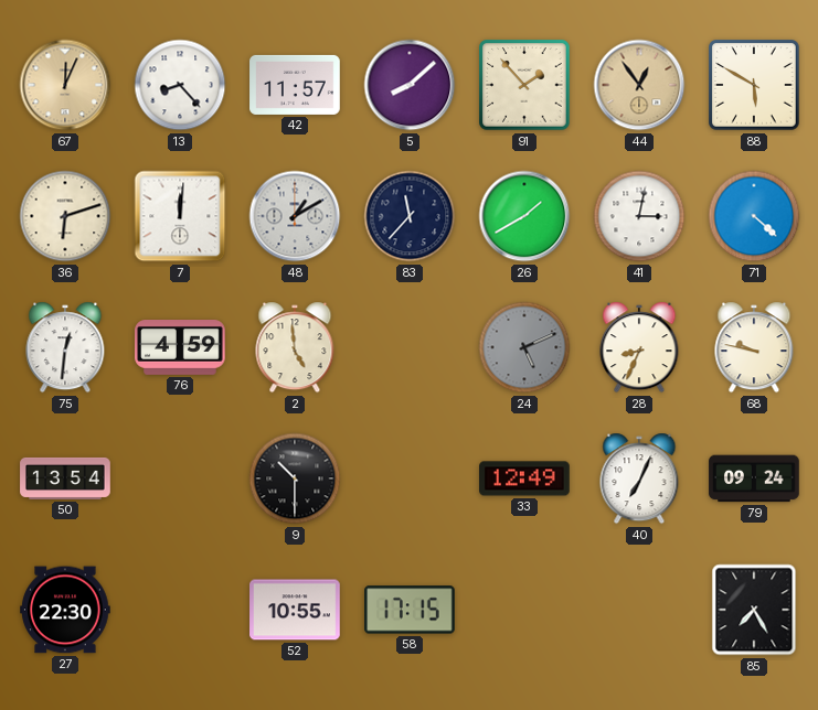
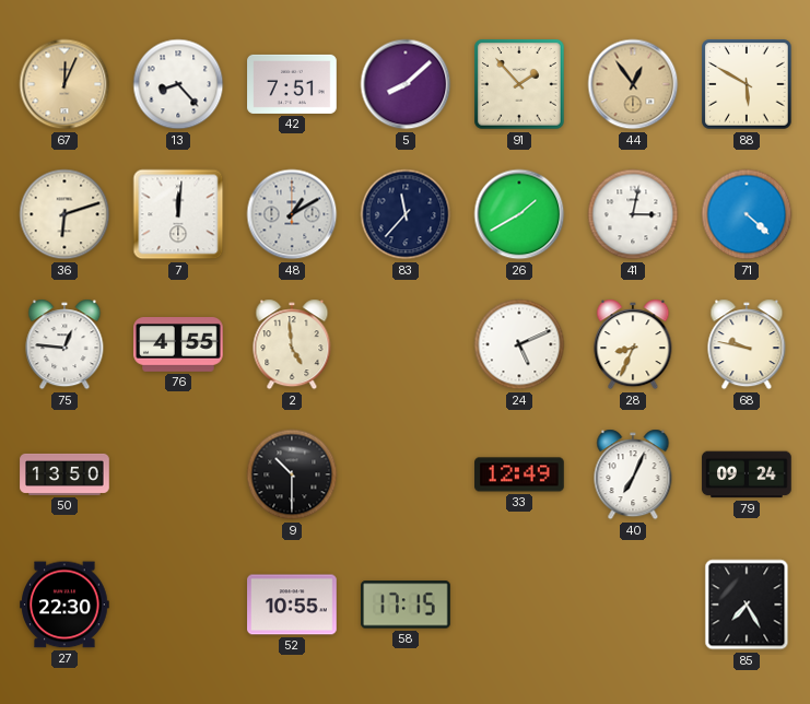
42: 11:57 -> 7:51
75: 12:31 -> 12:46
76: 4:59 -> 4:55
24 dial: grey -> white
50: 13:54 -> 13:50
